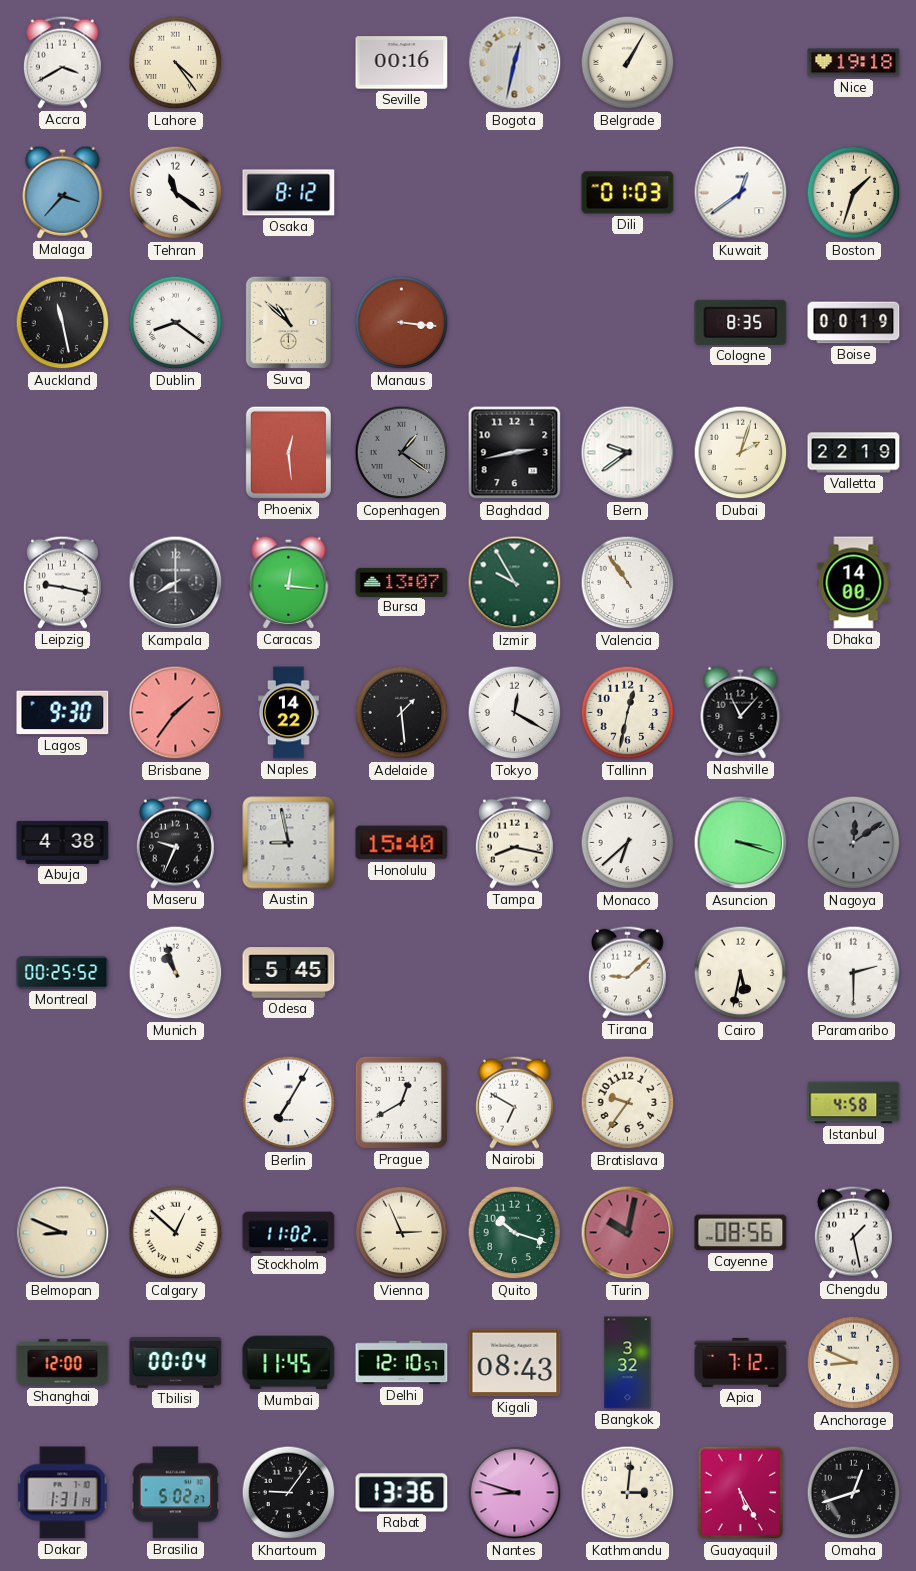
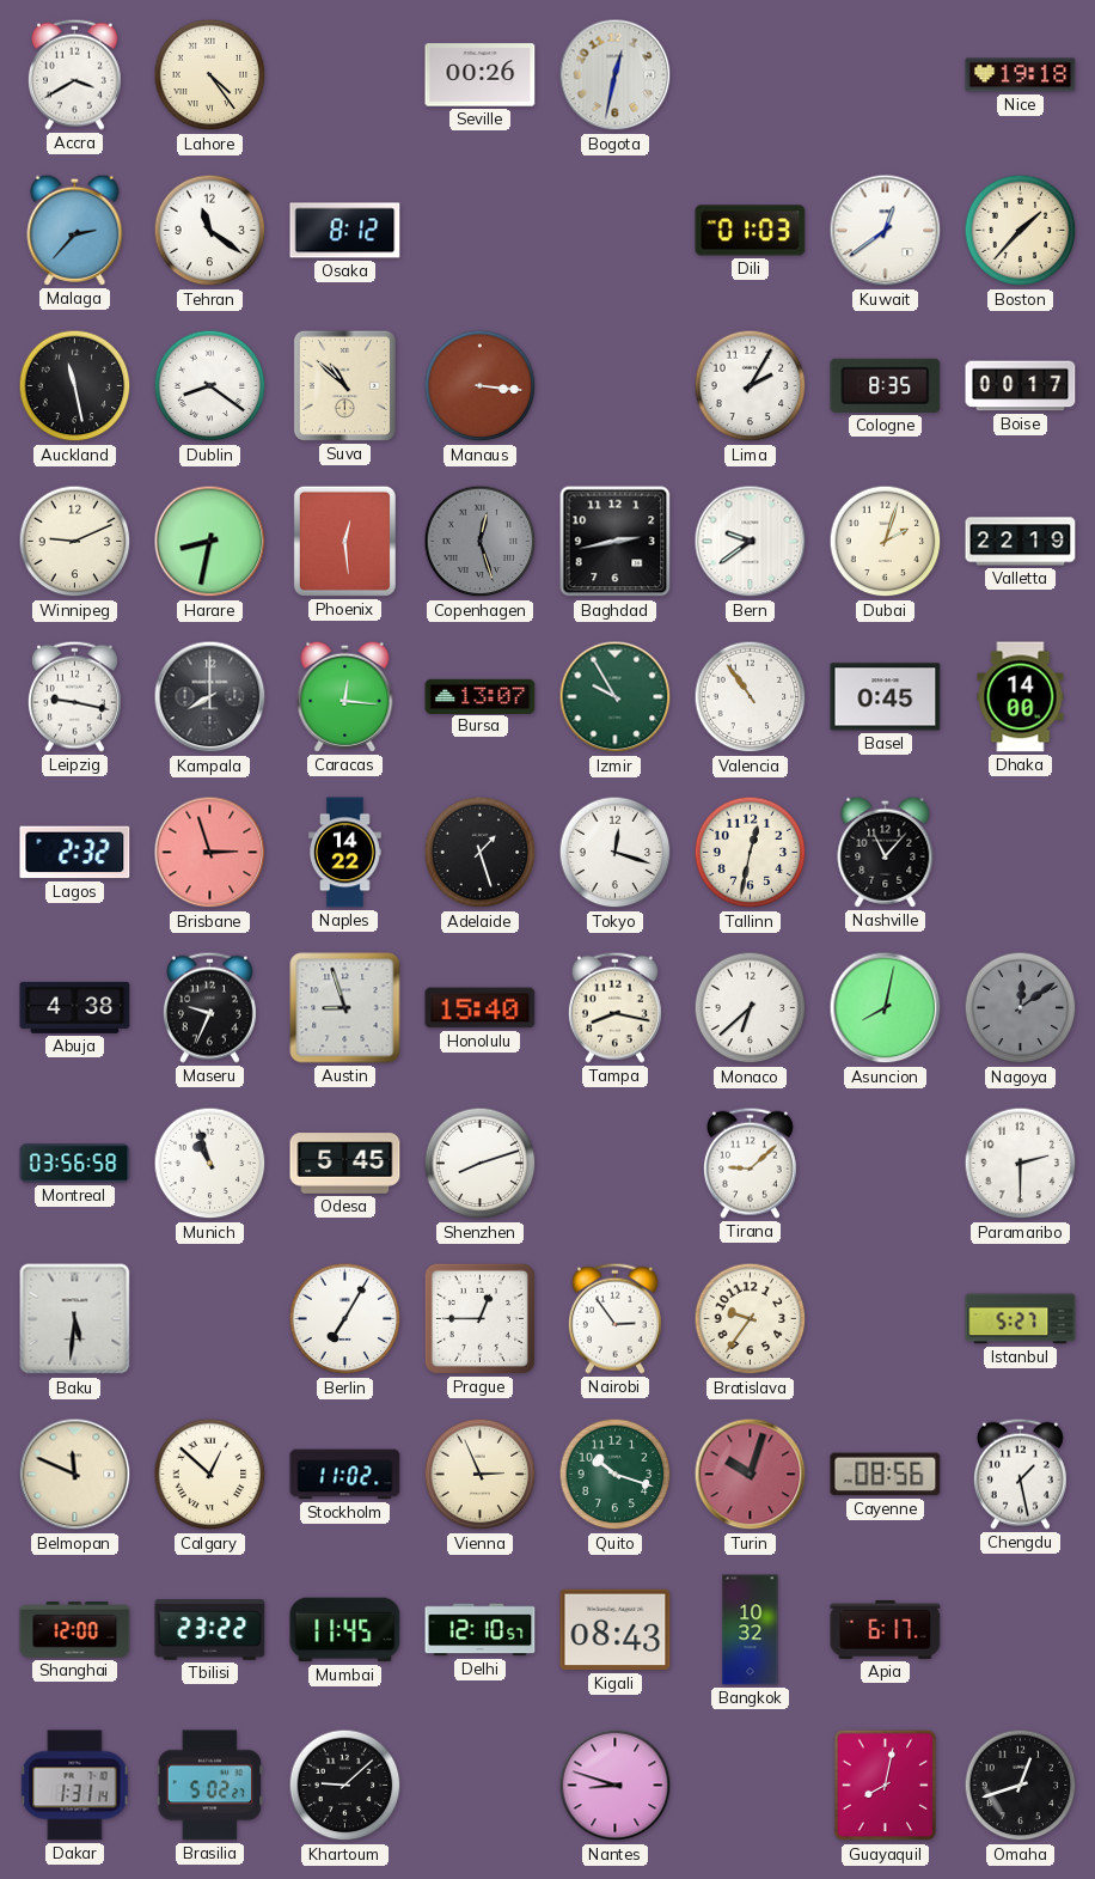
Seville: 00:16 -> 00:26
Belgrade: 1:05 -> none
Malaga: 3:37 -> 2:37
Boston: 1:33 -> 1:37
Lima: none -> 2:05
Boise: 00:19 -> 00:17
Winnipeg: none -> 9:11
Harare: none -> 8:32
Copenhagen: 1:21 -> 12:27
Basel: none -> 0:45
Lagos: 9:30 -> 2:32
Brisbane: 1:36 -> 2:57
Adelaide: 1:29 -> 1:27
Tokyo: 12:20 -> 12:18
Austin: 8:58 -> 8:57
Asuncion: 3:18 -> 8:02
Montreal: 00:25 -> 03:56
Shenzhen: none -> 8:12
Cairo: 5:32 -> none
Baku: none -> 5:31
Prague: 12:40 -> 12:45
Nairobi: 6:50 -> 2:54
Istanbul: 4:58 -> 5:27
Belmopan: 8:49 -> 11:49
Turin: 10:02 -> 10:03
Tbilisi: 00:04 -> 23:22
Bangkok: 3:32 -> 10:32
Apia: 7:12 -> 6:17
Anchorage: 8:49 -> none
Khartoum: 9:06 -> 9:08
Rabat: 13:36 -> none
Kathmandu: 3:01 -> none
Guayaquil: 5:25 -> 8:02
